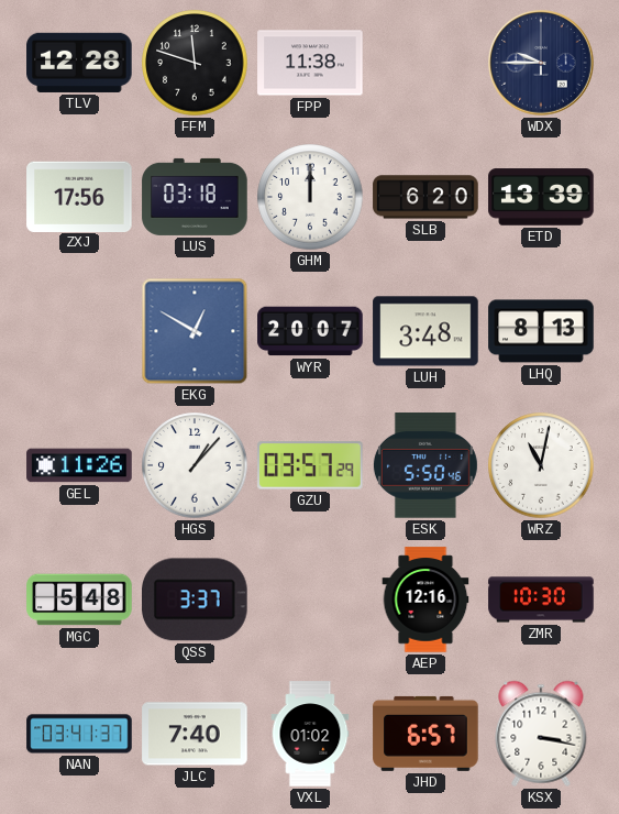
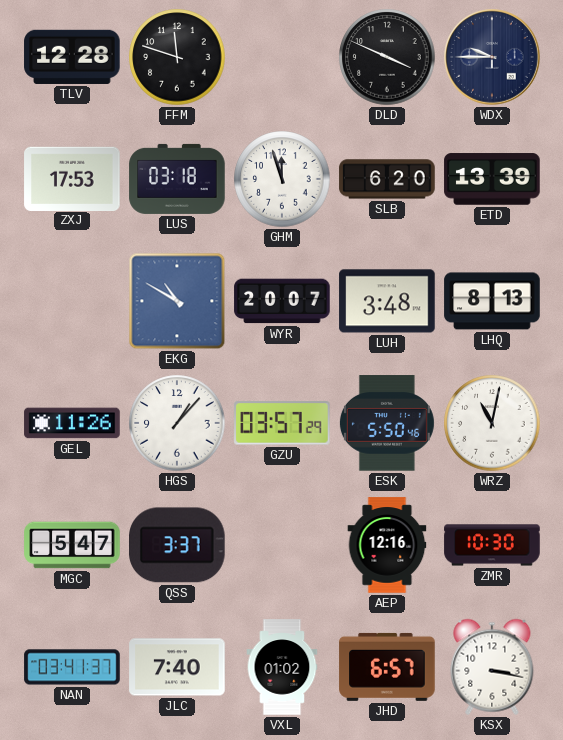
FPP: 11:38 -> none
DLD: none -> 3:49
ZXJ: 17:56 -> 17:53
GHM: 12:00 -> 11:57
EKG: 12:50 -> 10:50
MGC: 5:48 -> 5:47
